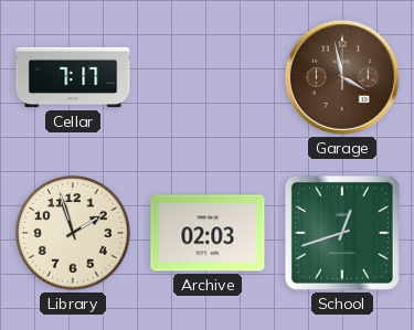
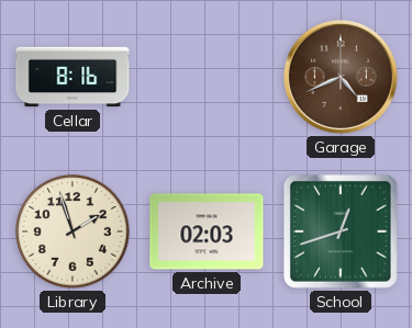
Cellar: 7:17 -> 8:16
Garage: 3:58 -> 4:41
